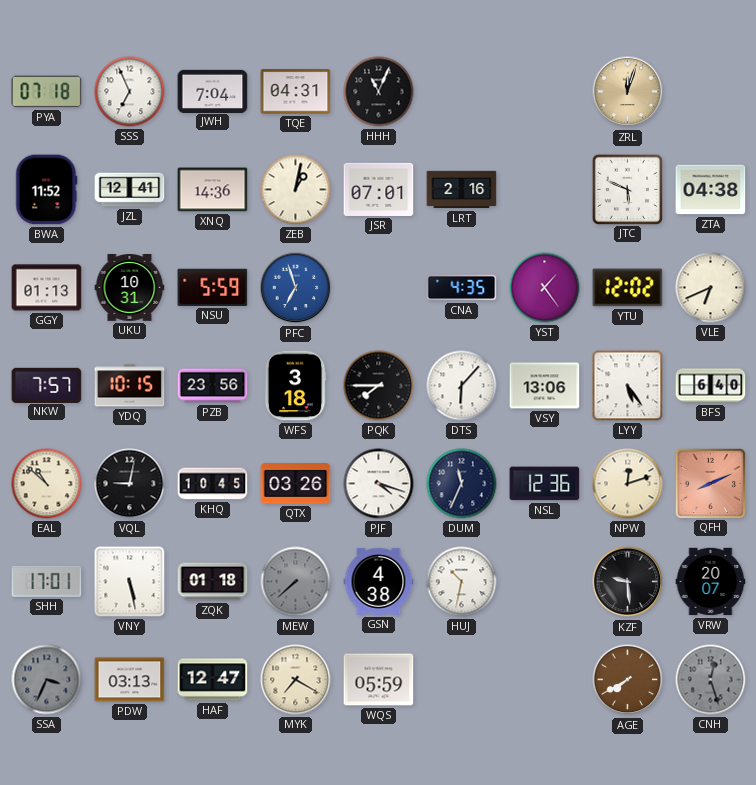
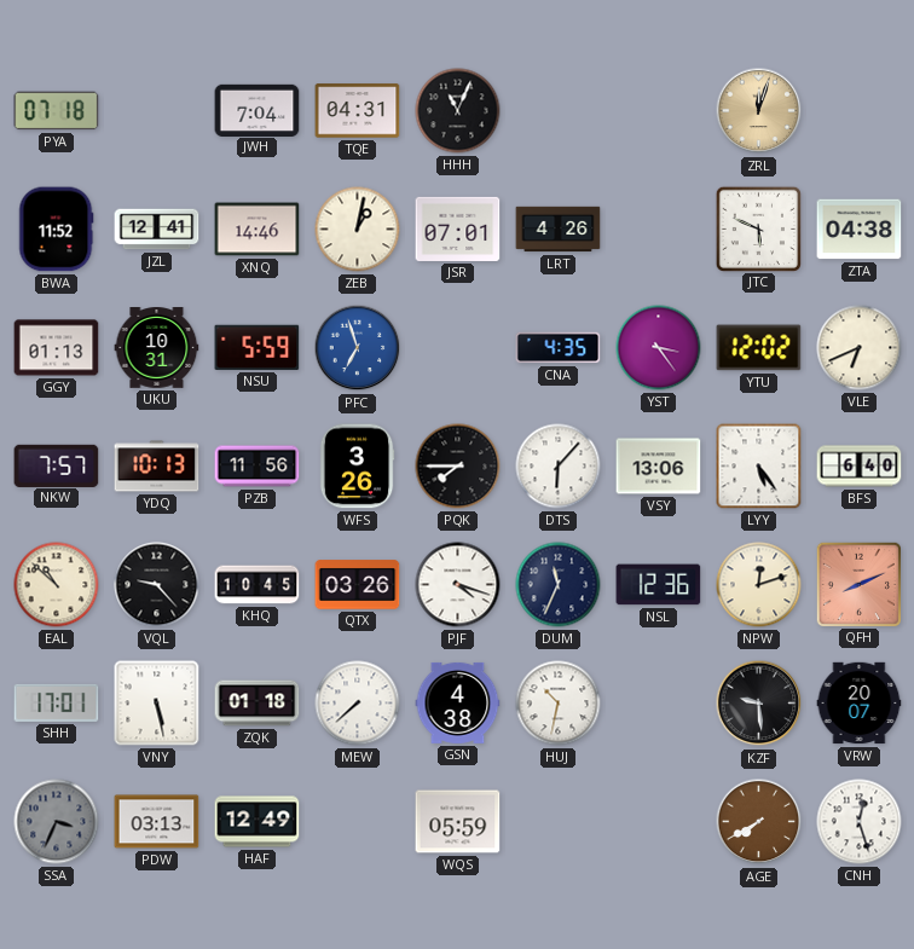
SSS: 6:56 -> none
XNQ: 14:36 -> 14:46
LRT: 2:16 -> 4:26
YST: 1:24 -> 3:24
YDQ: 10:15 -> 10:13
PZB: 23:56 -> 11:56
WFS: 3:18 -> 3:26
VQL: 9:02 -> 9:23
MEW dial: grey -> white
HAF: 12:47 -> 12:49
MYK: 7:20 -> none
CNH dial: grey -> white
